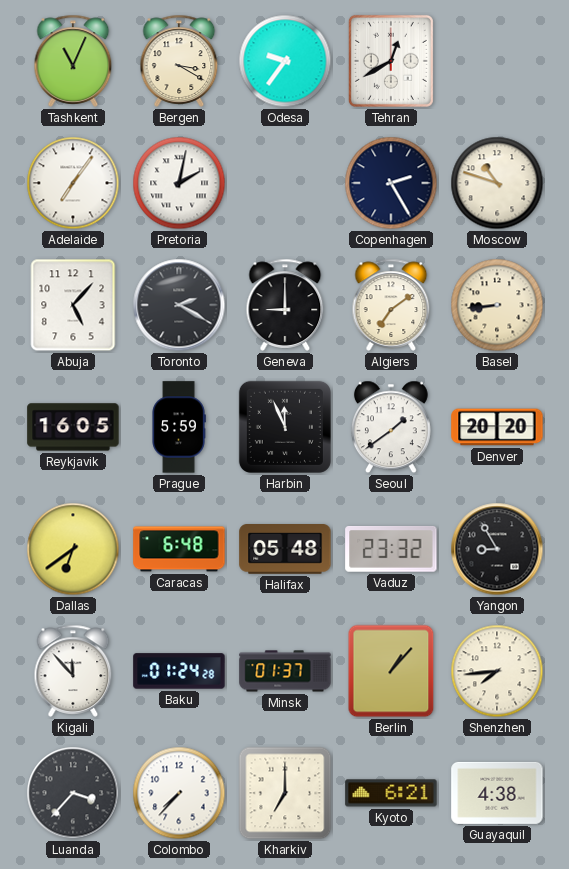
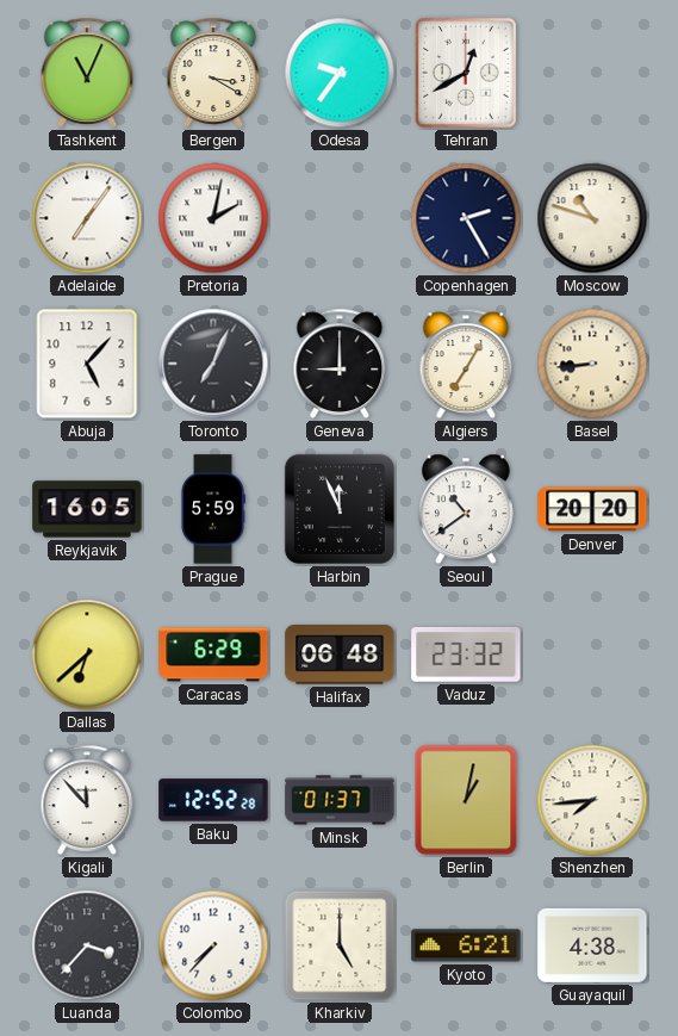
Toronto: 2:20 -> 7:04
Algiers: 7:09 -> 7:05
Seoul: 1:39 -> 10:39
Dallas: 6:39 -> 6:38
Caracas: 6:48 -> 6:29
Halifax: 05:48 -> 06:48
Yangon: 8:55 -> none
Baku: 01:24 -> 12:52
Berlin: 1:07 -> 1:02
Kharkiv: 7:00 -> 5:00
